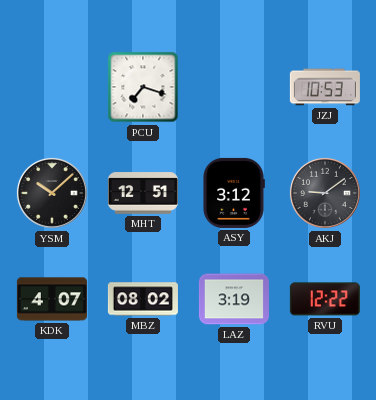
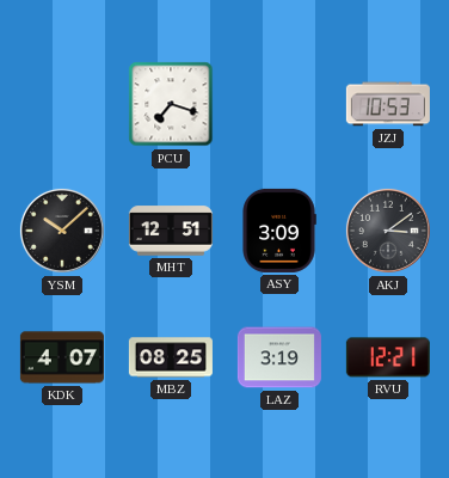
ASY: 3:12 -> 3:09
AKJ: 9:09 -> 3:09
MBZ: 08:02 -> 08:25
RVU: 12:22 -> 12:21
